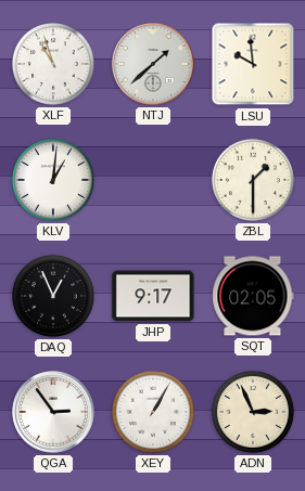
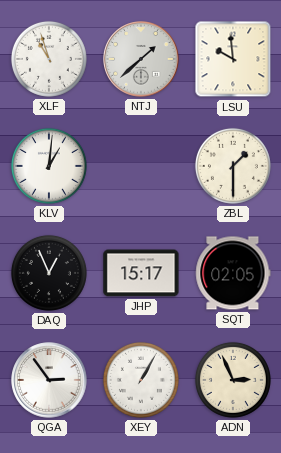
JHP: 9:17 -> 15:17
